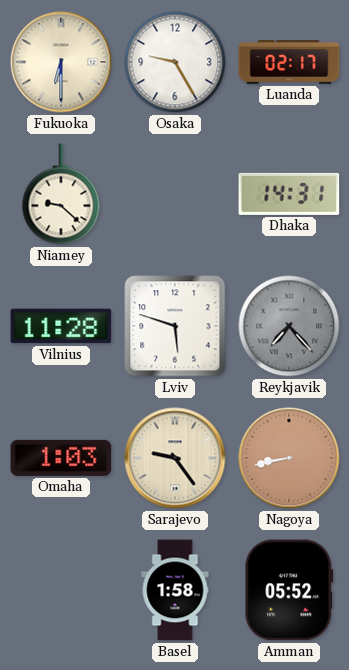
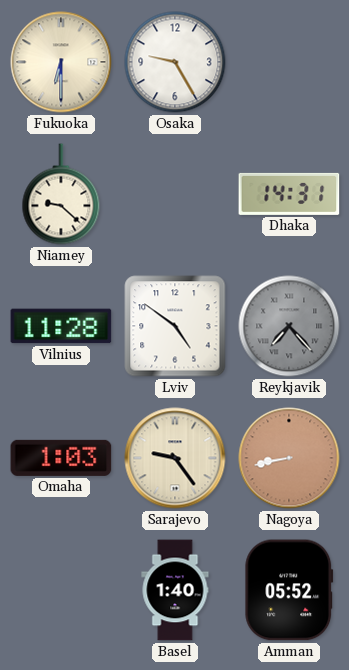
Luanda: 02:17 -> none
Lviv: 5:48 -> 4:51
Basel: 1:58 -> 1:40
